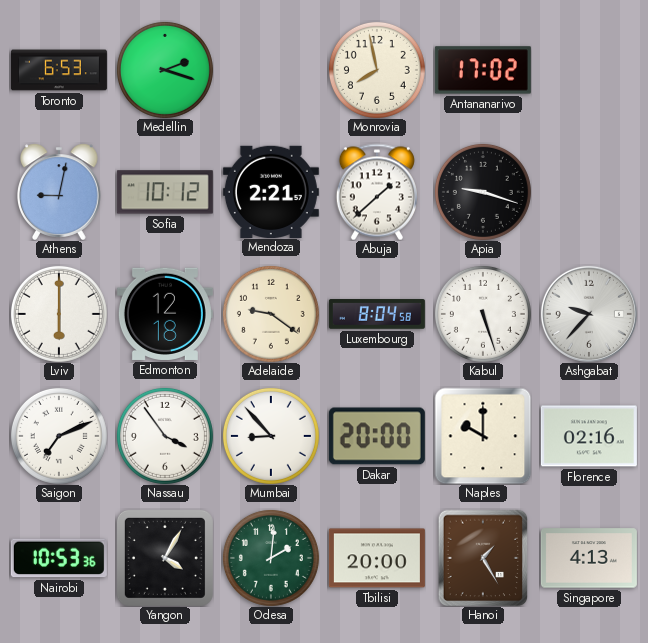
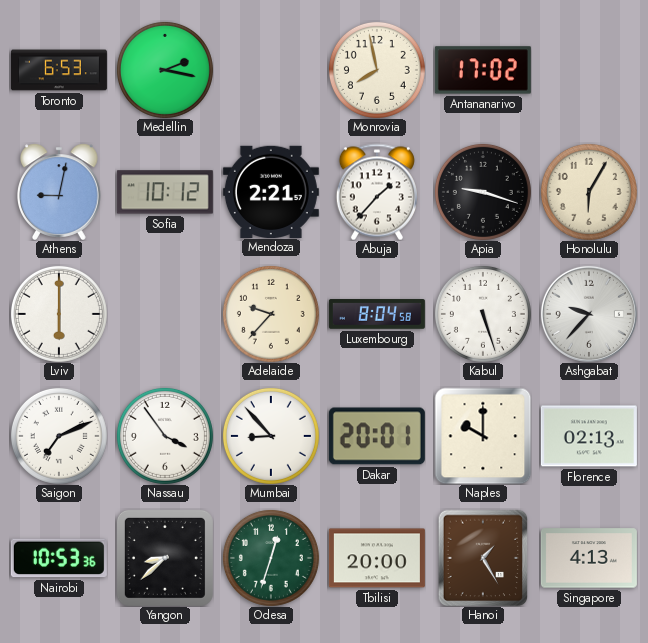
Medellin: 2:18 -> 2:17
Abuja: 1:38 -> 1:37
Honolulu: none -> 6:05
Edmonton: 12:18 -> none
Adelaide: 9:21 -> 9:37
Dakar: 20:00 -> 20:01
Florence: 02:16 -> 02:13
Yangon: 4:05 -> 8:38
Odesa: 2:01 -> 12:33
